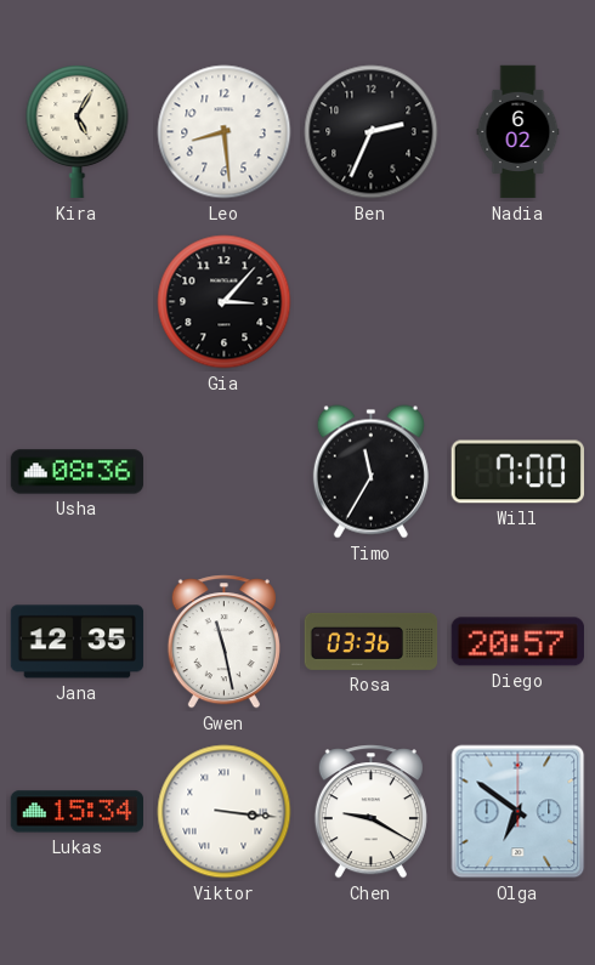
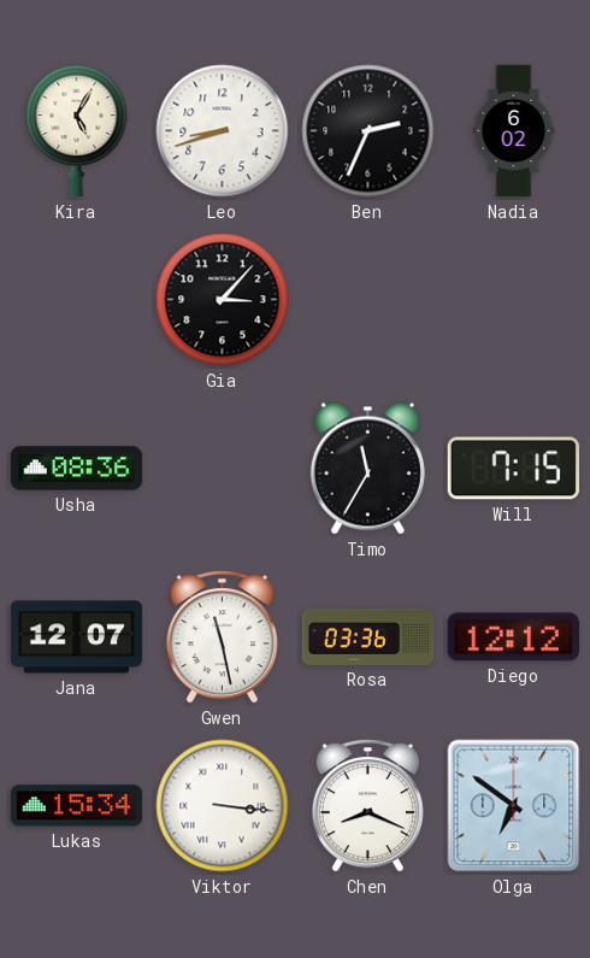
Leo: 8:29 -> 8:42
Will: 7:00 -> 7:15
Jana: 12:35 -> 12:07
Diego: 20:57 -> 12:12
Chen: 9:20 -> 8:19
